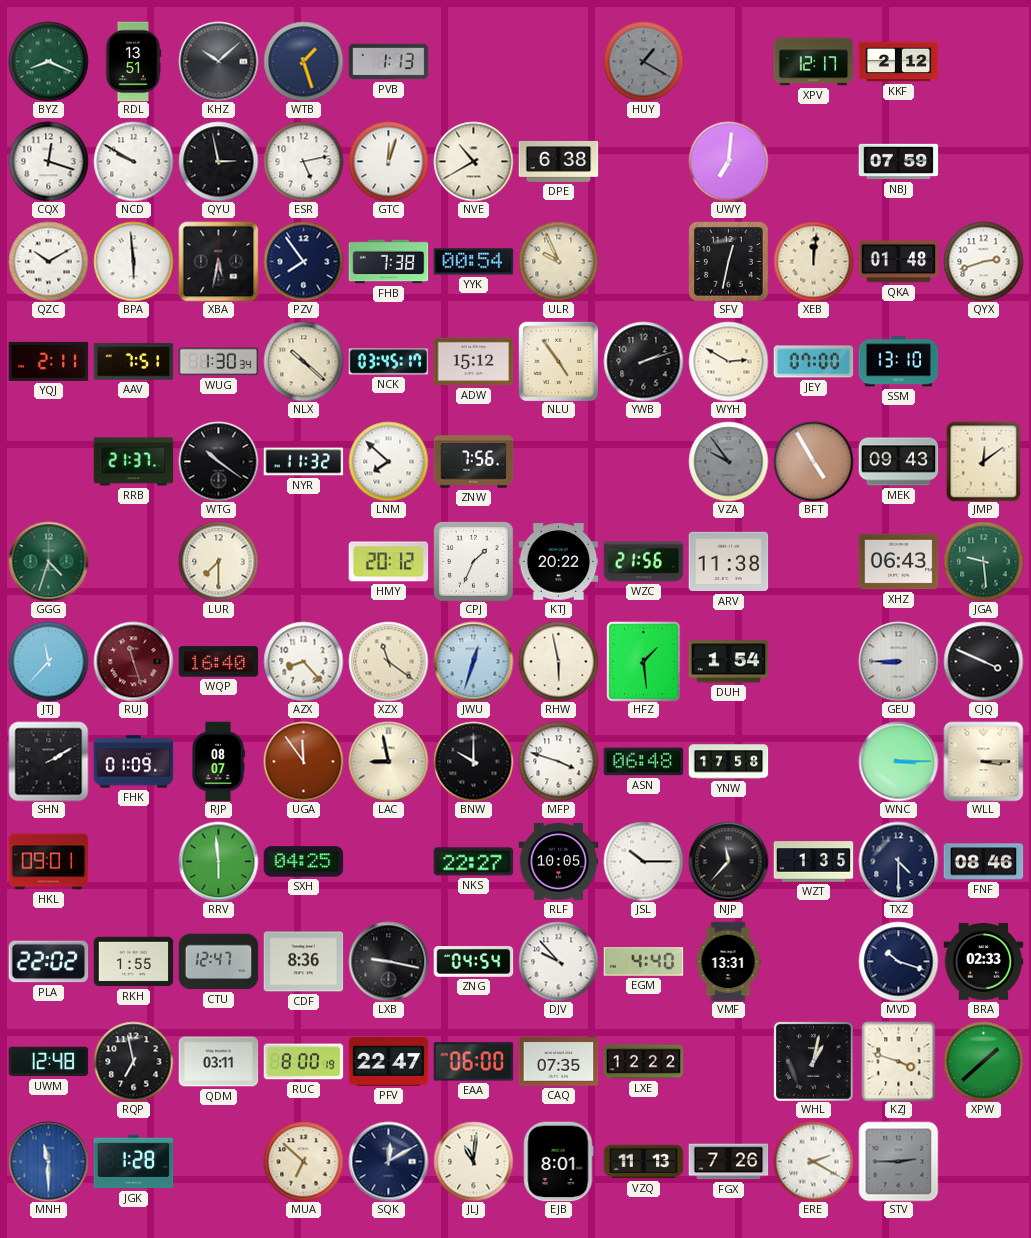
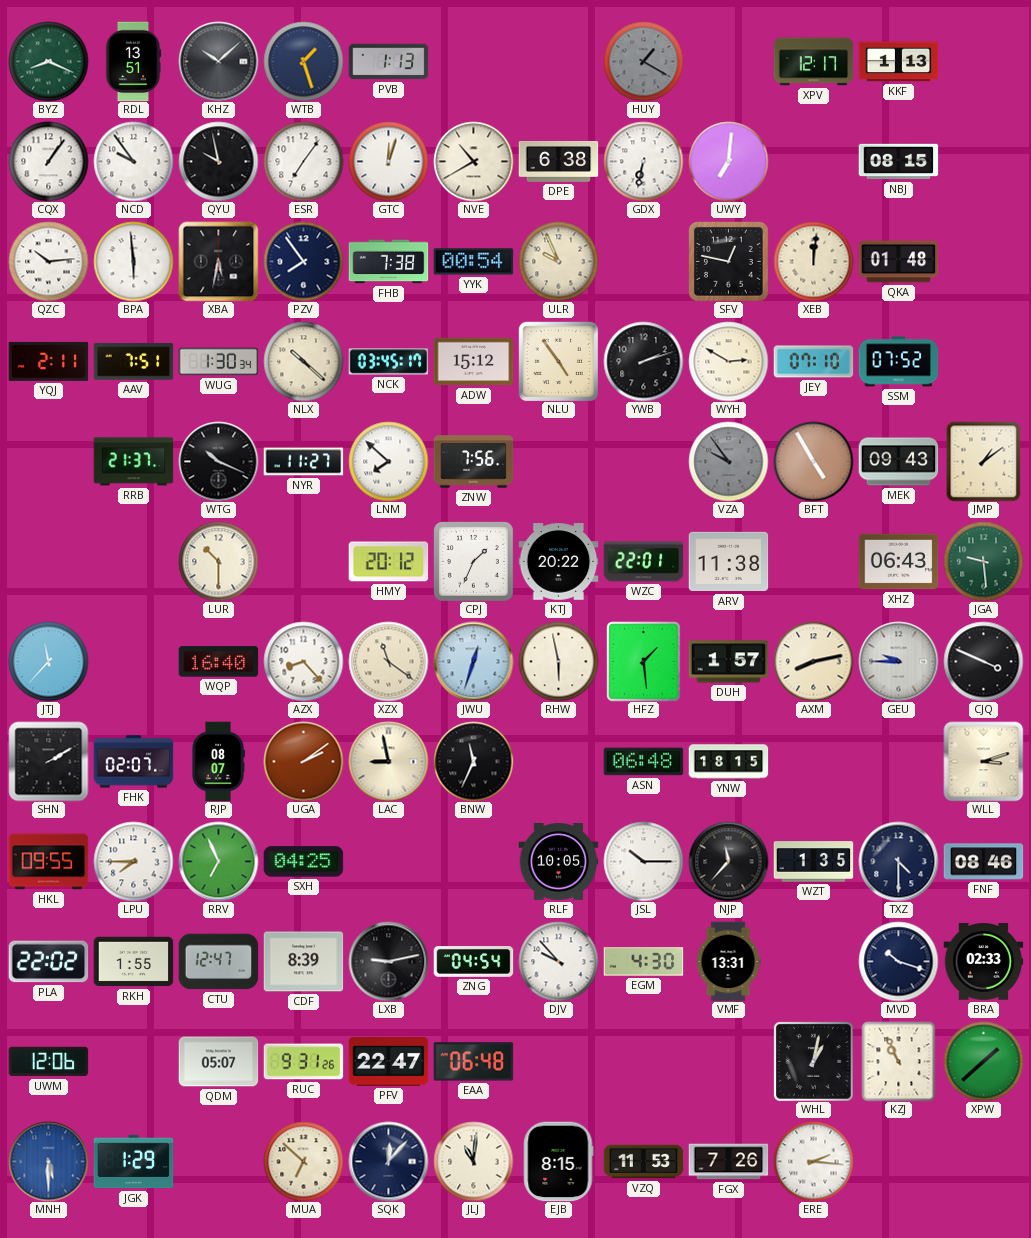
KKF: 2:12 -> 1:13
CQX: 12:18 -> 1:06
NCD: 9:50 -> 9:54
QYU: 2:58 -> 9:58
ESR: 5:13 -> 7:06
GDX: none -> 6:32
NBJ: 07:59 -> 08:15
QZC: 10:10 -> 10:14
SFV: 12:32 -> 12:47
QYX: 2:42 -> none
JEY: 07:00 -> 07:10
SSM: 13:10 -> 07:52
WTG: 10:21 -> 10:19
NYR: 11:32 -> 11:27
JMP: 12:09 -> 1:09
GGG: 4:33 -> none
LUR: 7:30 -> 10:30
WZC: 21:56 -> 22:01
RUJ: 11:27 -> none
DUH: 1:54 -> 1:57
AXM: none -> 8:13
GEU: 8:45 -> 9:45
FHK: 01:09 -> 02:07
UGA: 11:54 -> 2:09
BNW: 10:00 -> 11:34
MFP: 3:48 -> none
YNW: 17:58 -> 18:15
WNC: 3:15 -> none
WLL: 3:15 -> 3:12
HKL: 09:01 -> 09:55
LPU: none -> 7:45
RRV: 5:59 -> 6:56
NKS: 22:27 -> none
CDF: 8:36 -> 8:39
LXB: 9:17 -> 9:13
EGM: 4:40 -> 4:30
UWM: 12:48 -> 12:06
RQP: 6:58 -> none
QDM: 03:11 -> 05:07
RUC: 8:00 -> 9:31
EAA: 06:00 -> 06:48
CAQ: 07:35 -> none
LXE: 12:22 -> none
KZJ: 3:48 -> 10:56
MNH: 11:30 -> 5:30
JGK: 1:28 -> 1:29
SQK: 12:10 -> 12:07
EJB: 8:01 -> 8:15
VZQ: 11:13 -> 11:53
ERE: 2:20 -> 2:16
STV: 2:45 -> none
